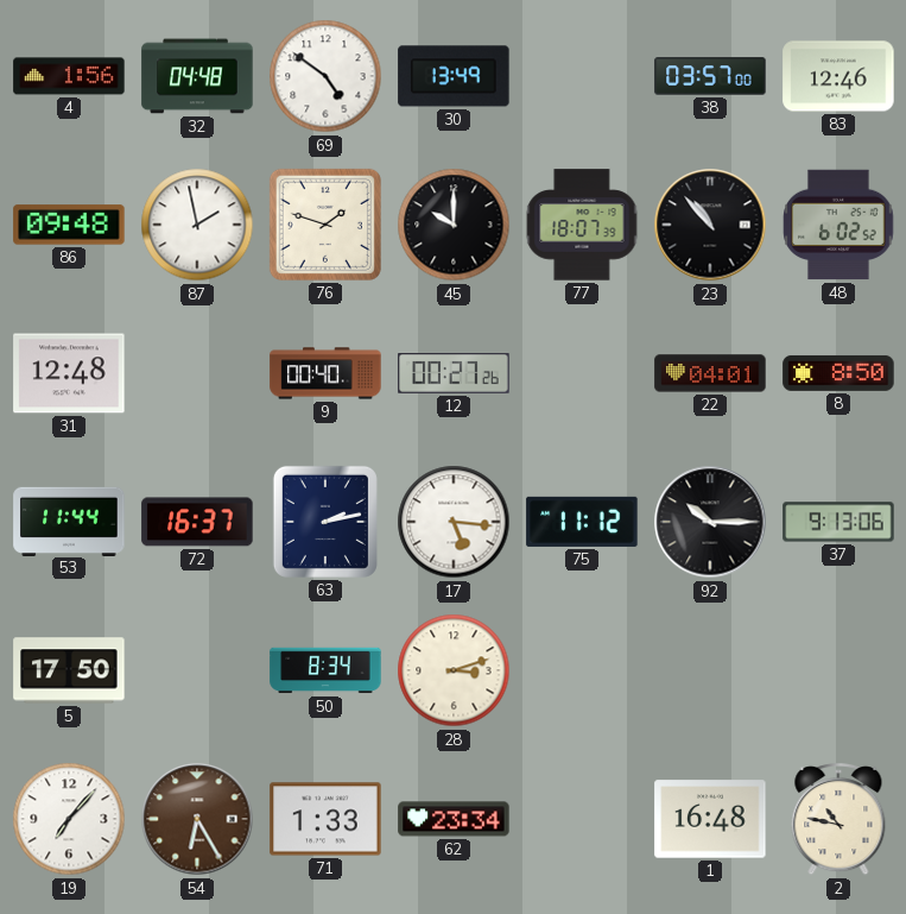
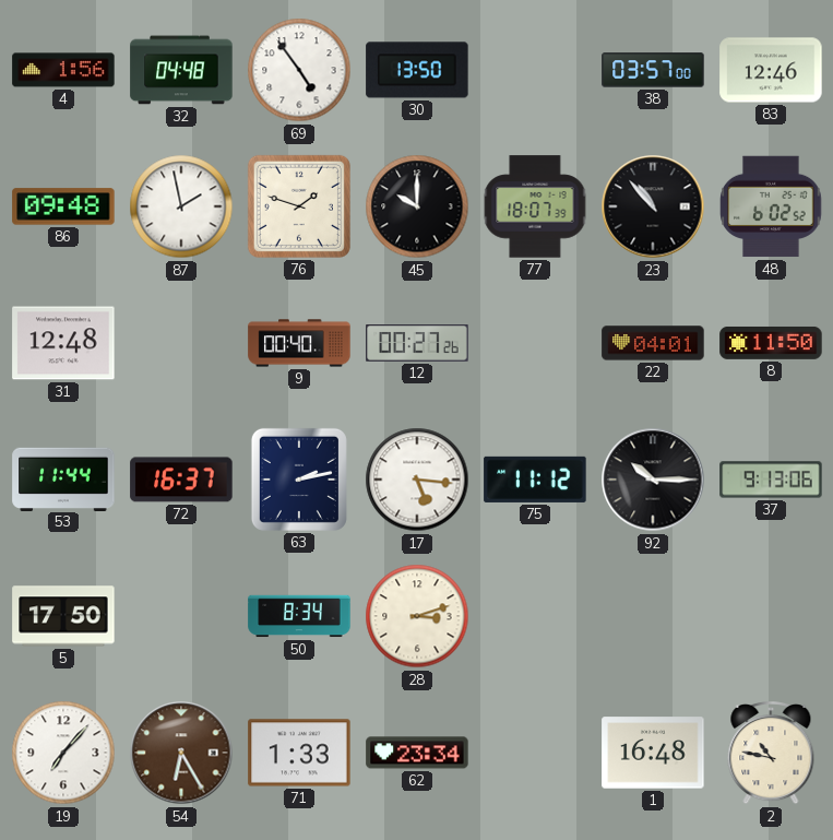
69: 4:51 -> 4:54
30: 13:49 -> 13:50
8: 8:50 -> 11:50
